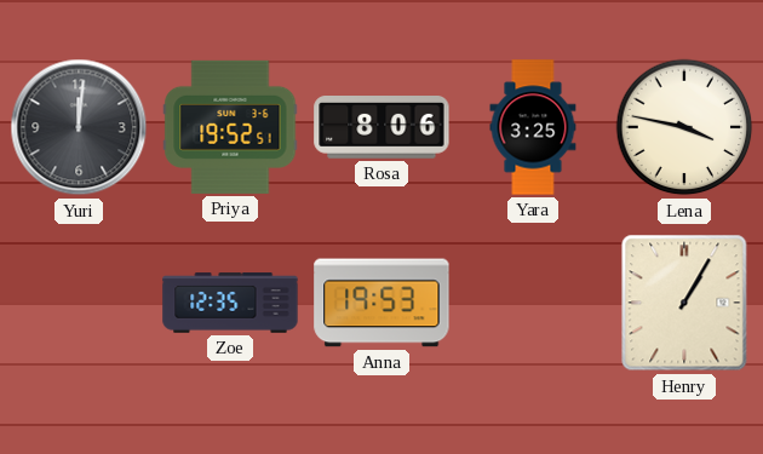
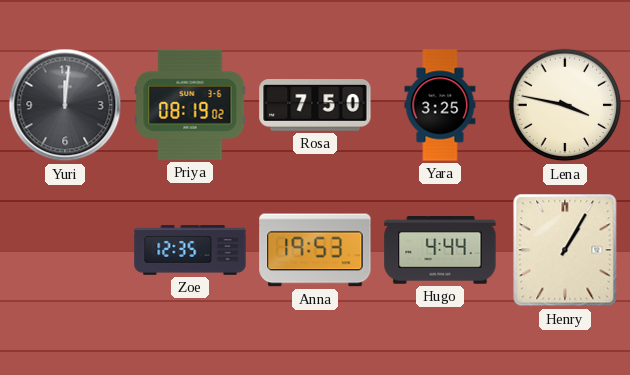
Priya: 19:52 -> 08:19
Rosa: 8:06 -> 7:50
Hugo: none -> 4:44
